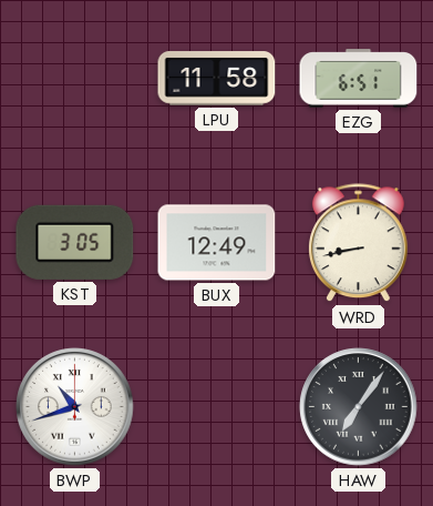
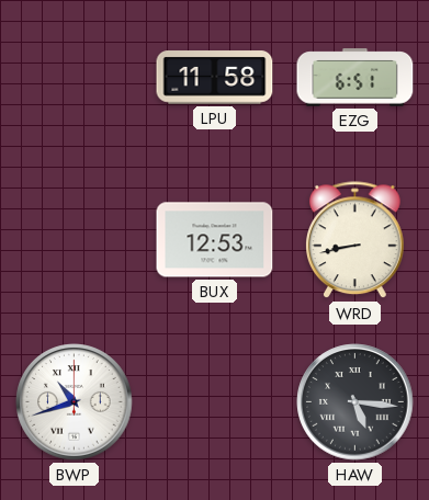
KST: 3:05 -> none
BUX: 12:49 -> 12:53
HAW: 7:06 -> 5:16
